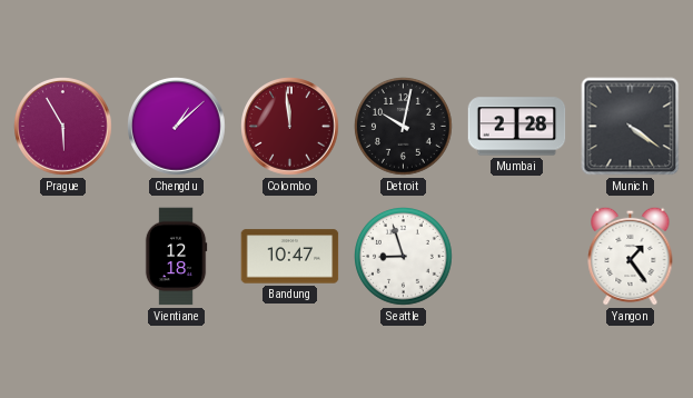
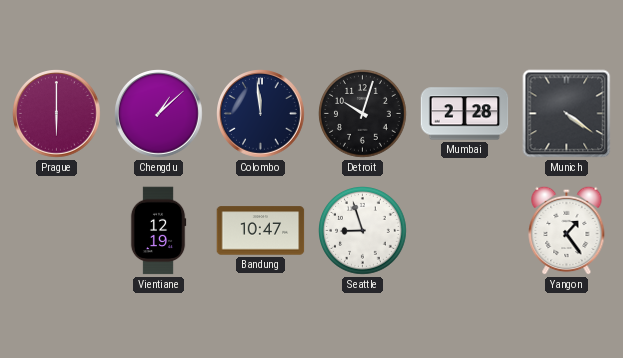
Prague: 5:55 -> 6:00
Colombo dial: burgundy -> navy
Detroit: 10:02 -> 10:03
Vientiane: 12:18 -> 12:19
